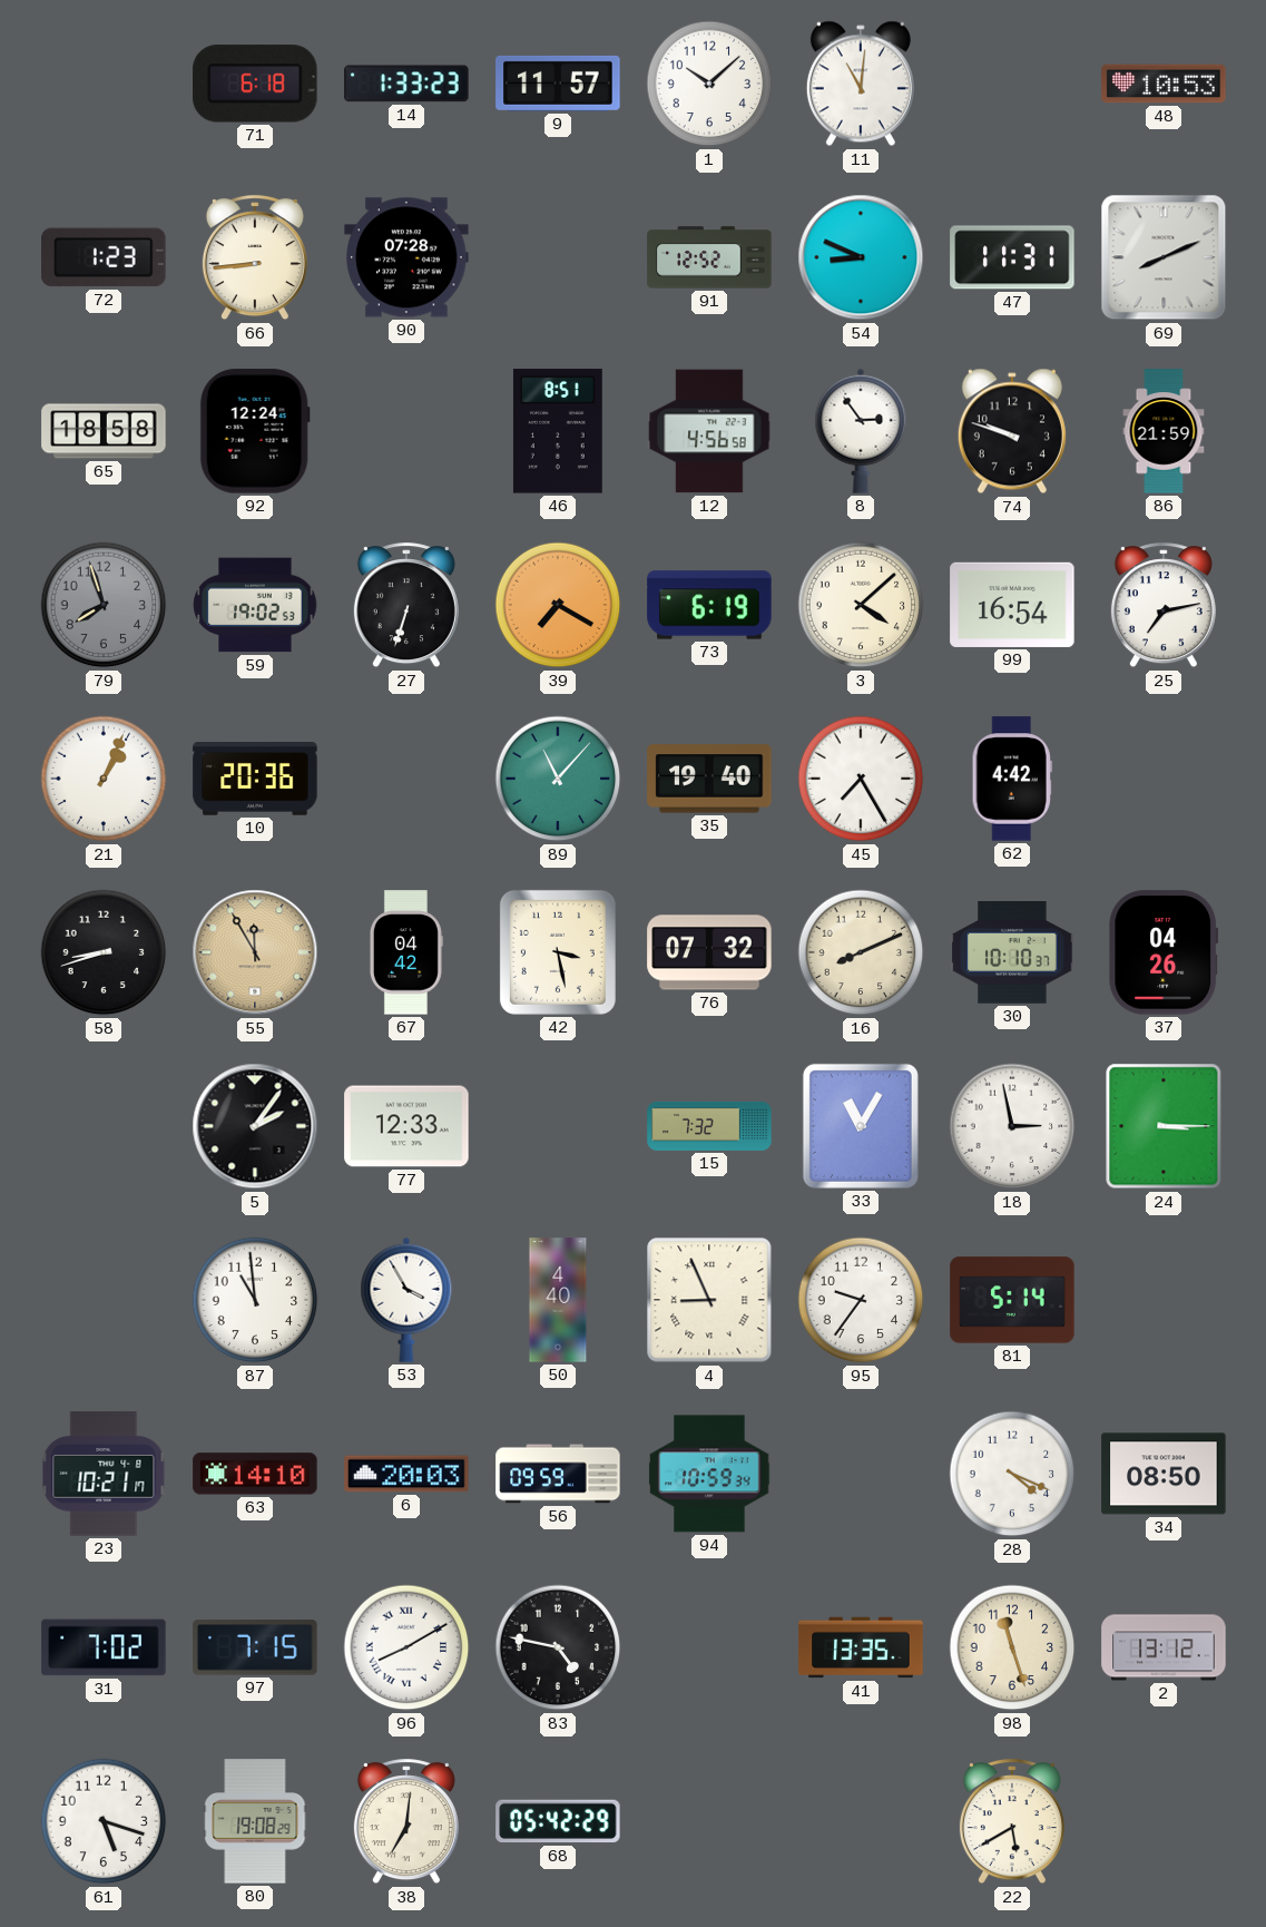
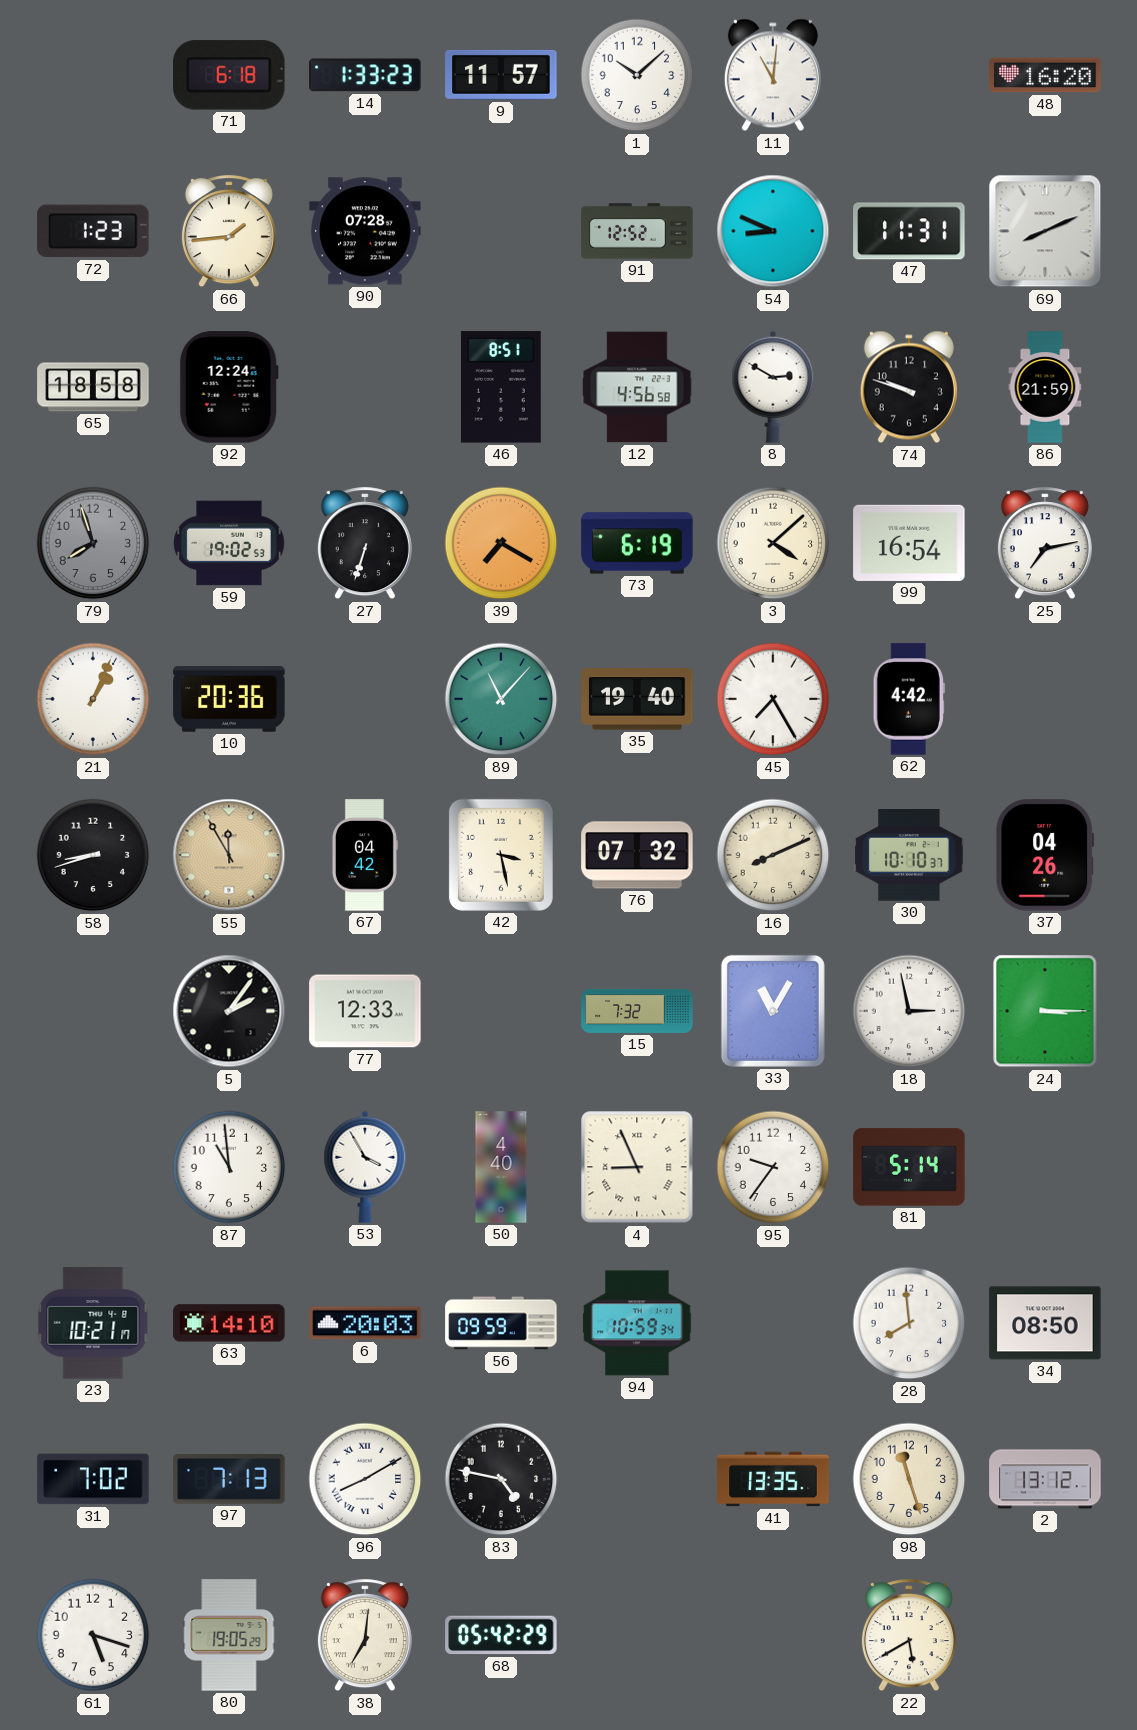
48: 10:53 -> 16:20
66: 8:44 -> 1:44
8: 2:54 -> 2:50
28: 4:19 -> 7:59
97: 7:15 -> 7:13
80: 19:08 -> 19:05
